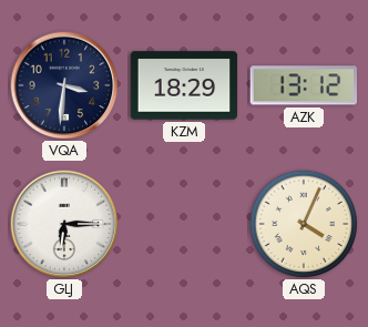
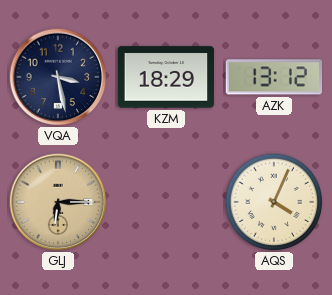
VQA: 3:31 -> 3:28
GLJ dial: white -> champagne
